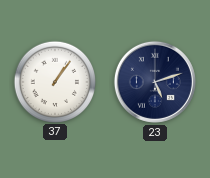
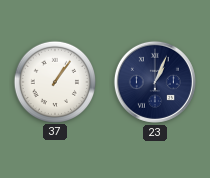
23: 5:12 -> 1:04
